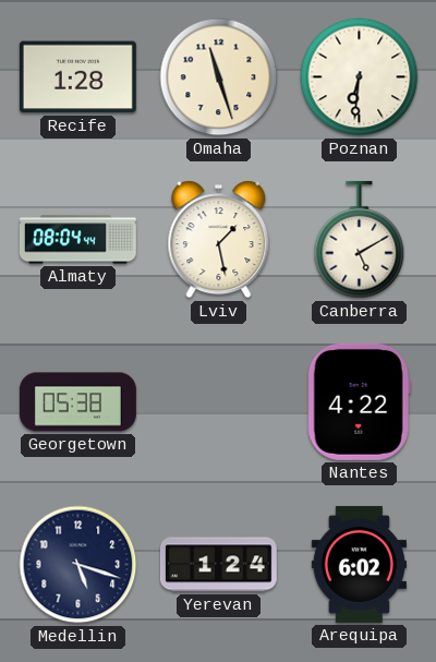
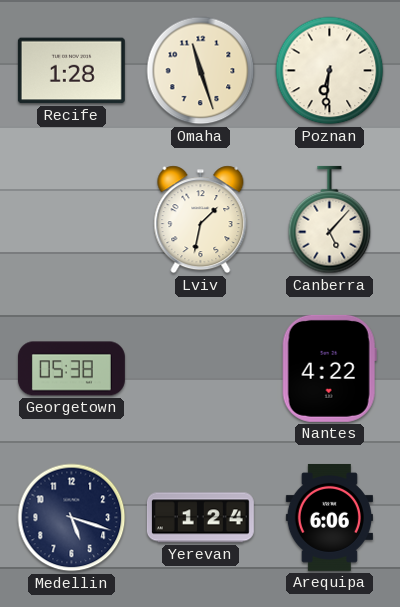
Almaty: 08:04 -> none
Lviv: 1:28 -> 1:32
Canberra: 5:10 -> 5:07
Arequipa: 6:02 -> 6:06
